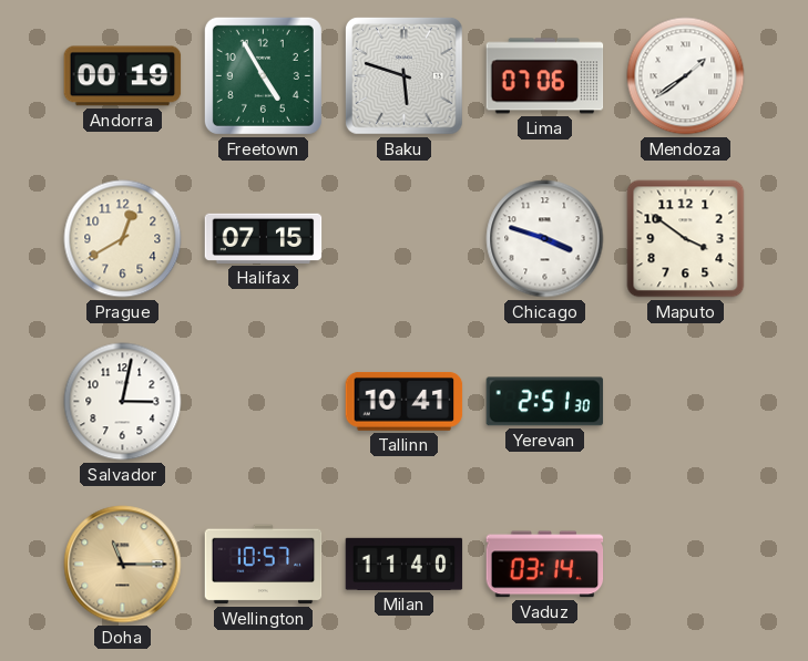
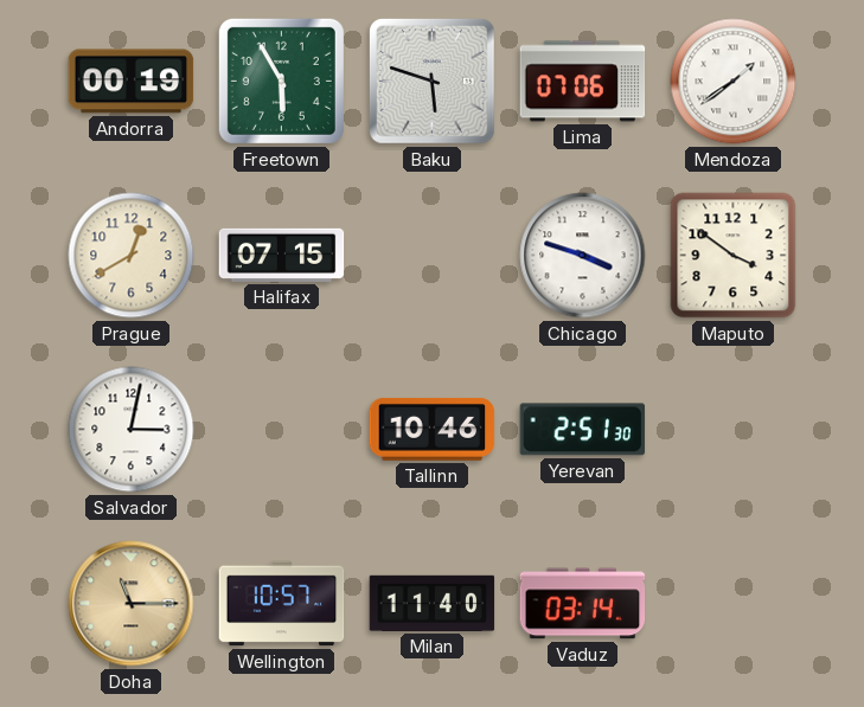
Freetown: 4:55 -> 5:55
Tallinn: 10:41 -> 10:46
